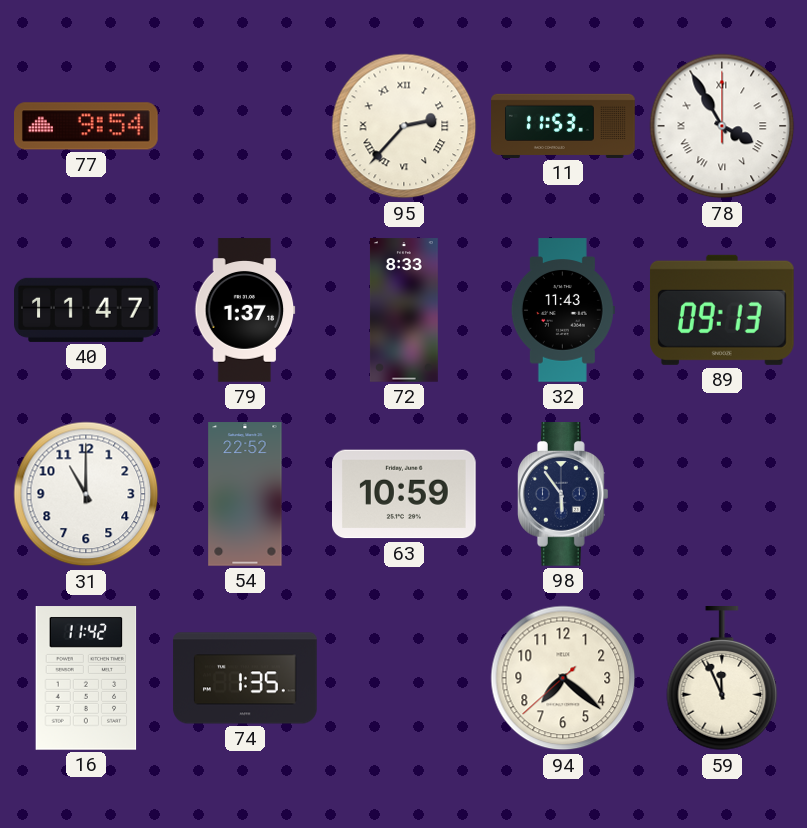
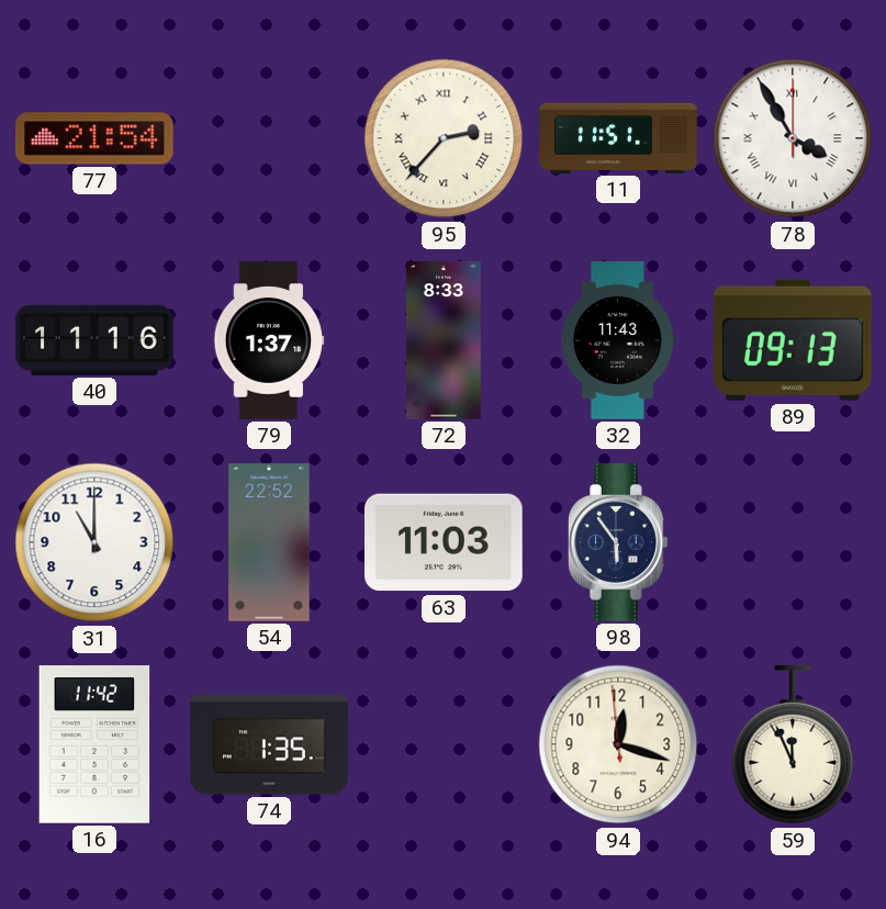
77: 9:54 -> 21:54
11: 11:53 -> 11:51
40: 11:47 -> 11:16
63: 10:59 -> 11:03
94: 7:21 -> 12:17
